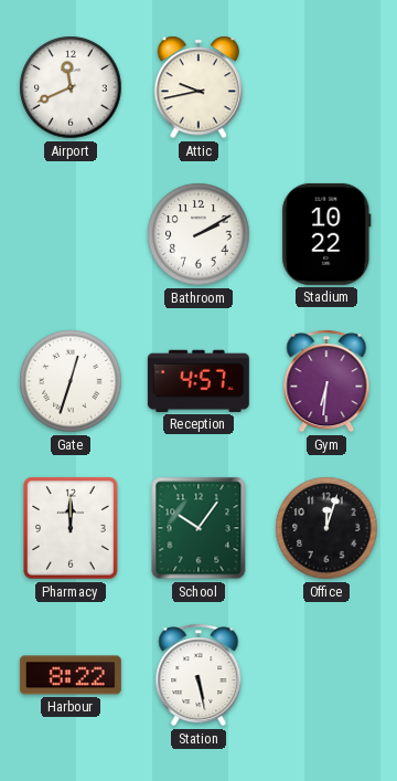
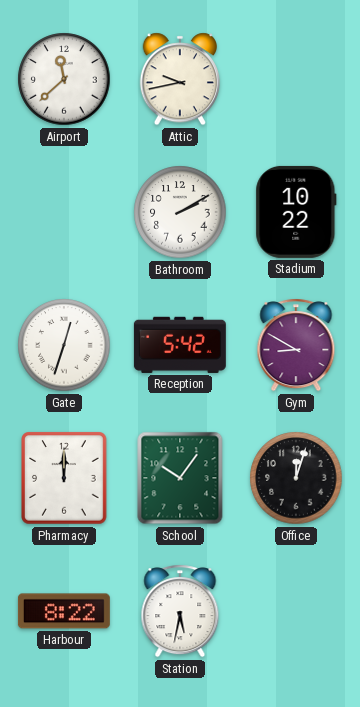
Airport: 11:41 -> 11:38
Reception: 4:57 -> 5:42
Gym: 6:31 -> 8:50
Station: 5:28 -> 5:32
